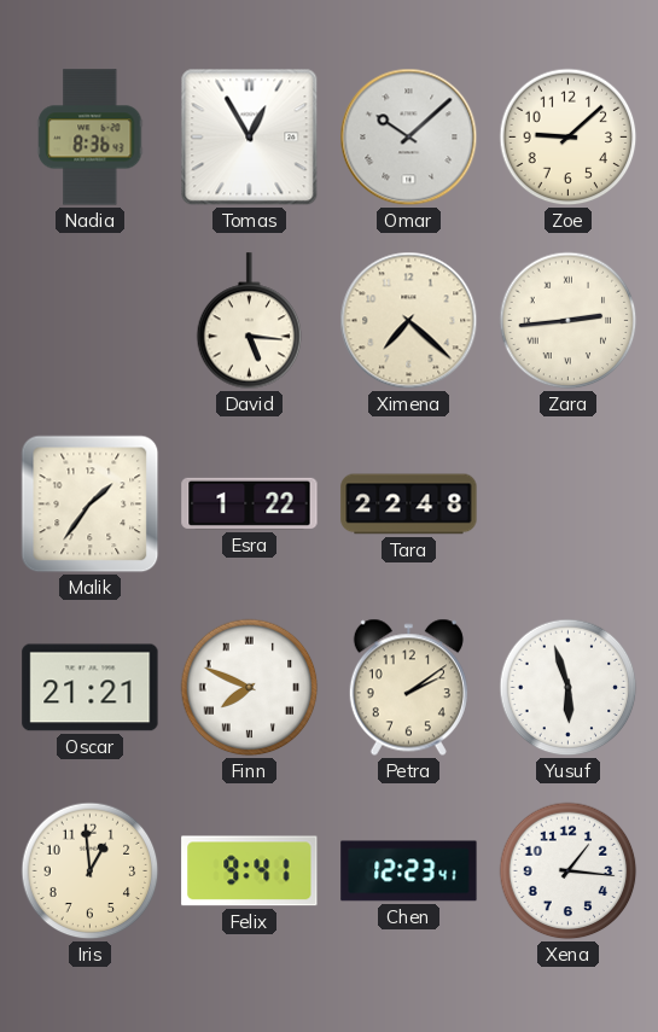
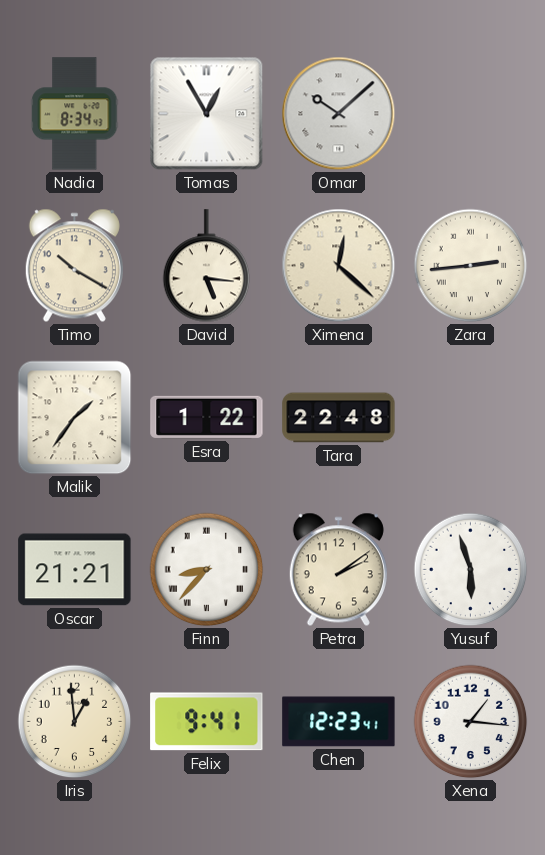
Nadia: 8:36 -> 8:34
Zoe: 9:08 -> none
Timo: none -> 10:20
Ximena: 7:22 -> 12:22
Finn: 7:49 -> 8:37
